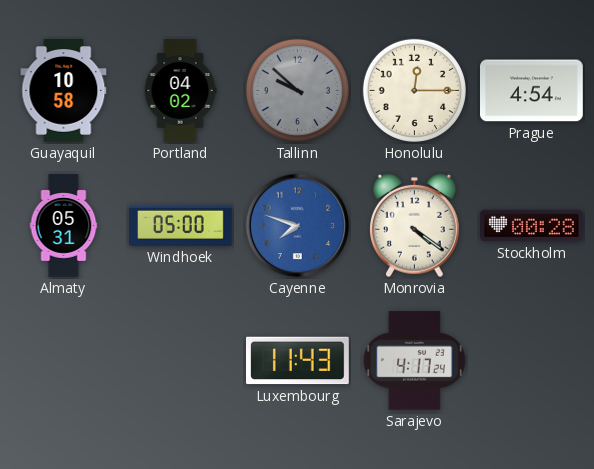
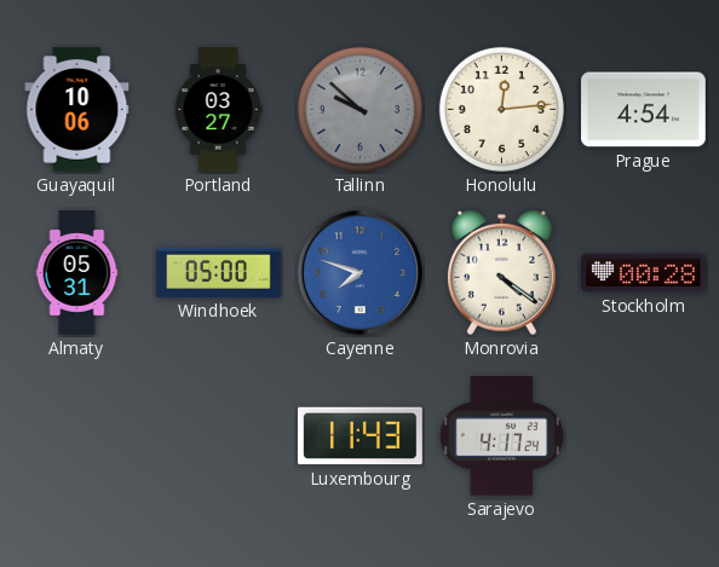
Guayaquil: 10:58 -> 10:06
Portland: 04:02 -> 03:27
Honolulu: 12:15 -> 12:14
